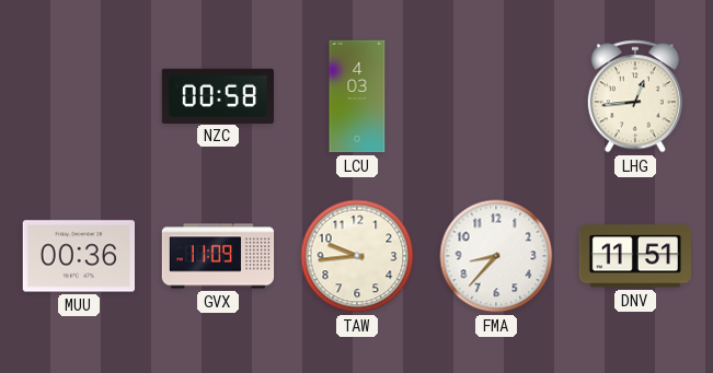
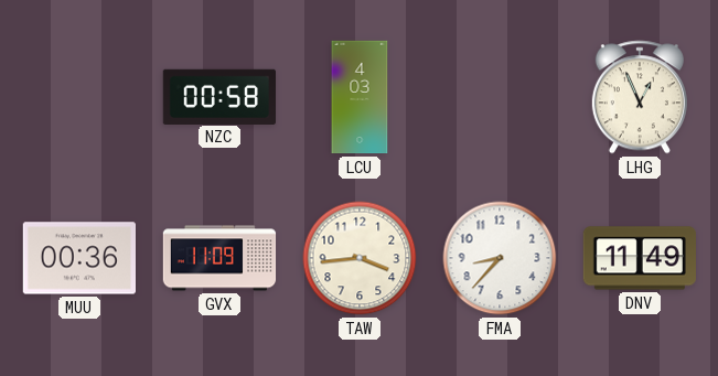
LHG: 12:44 -> 12:56
TAW: 9:44 -> 3:44
DNV: 11:51 -> 11:49
